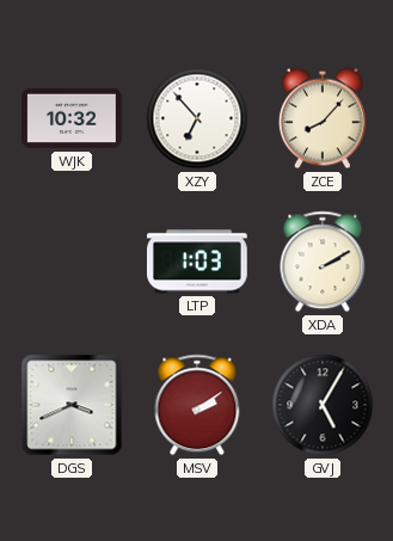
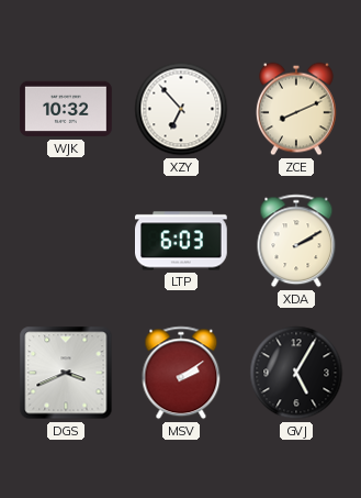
ZCE: 8:07 -> 8:11
LTP: 1:03 -> 6:03
